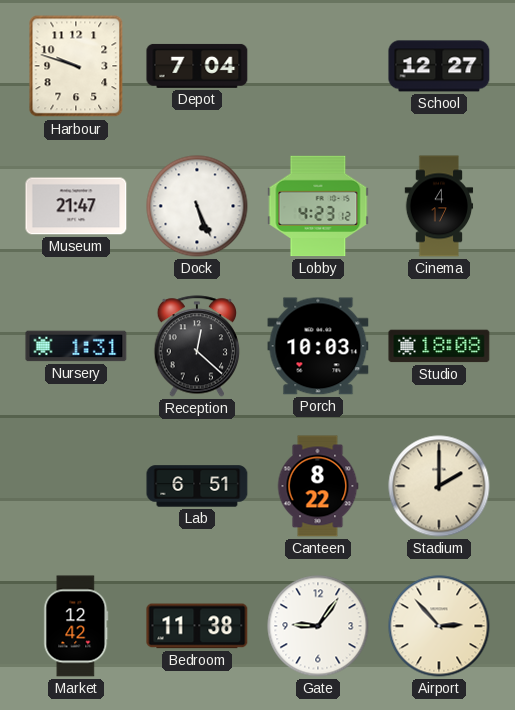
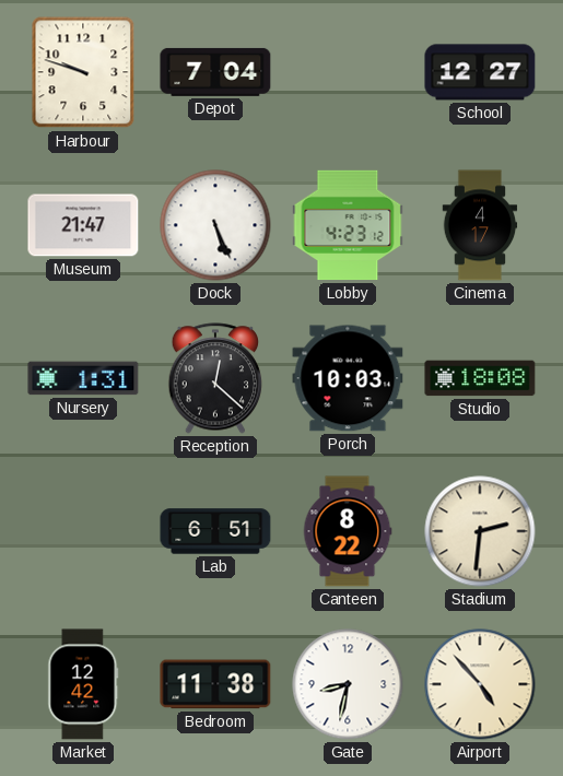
Stadium: 2:00 -> 2:31
Gate: 9:06 -> 8:32
Airport: 2:53 -> 4:53
